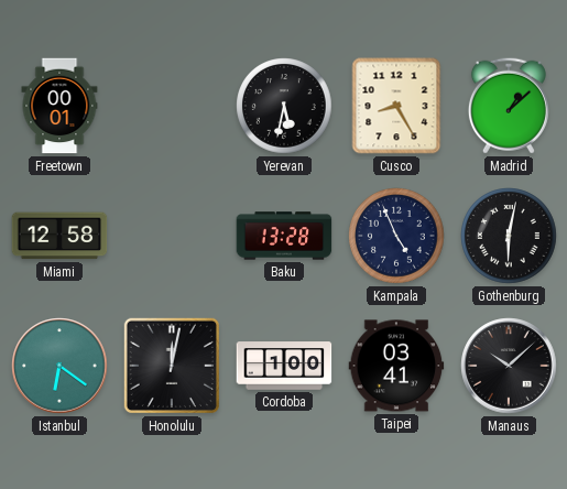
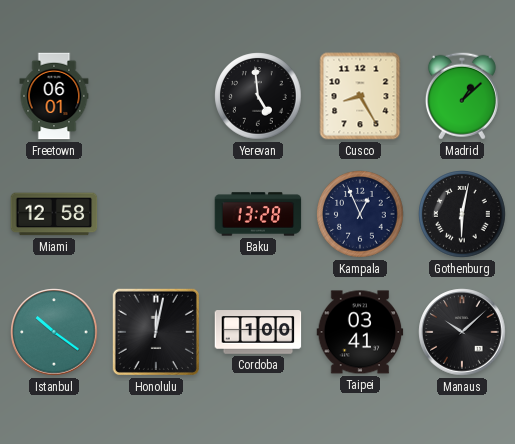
Freetown: 00:01 -> 06:01
Yerevan: 5:32 -> 4:59
Kampala: 4:56 -> 12:56
Istanbul: 6:21 -> 10:21
